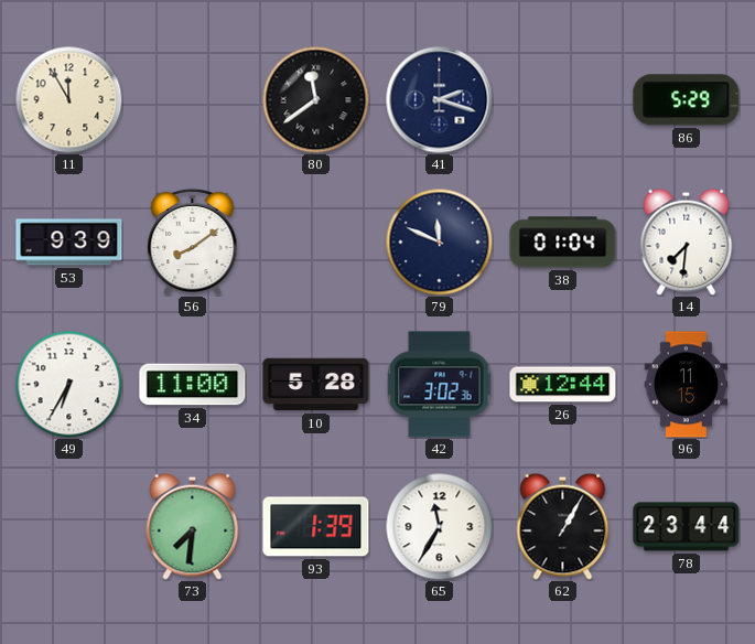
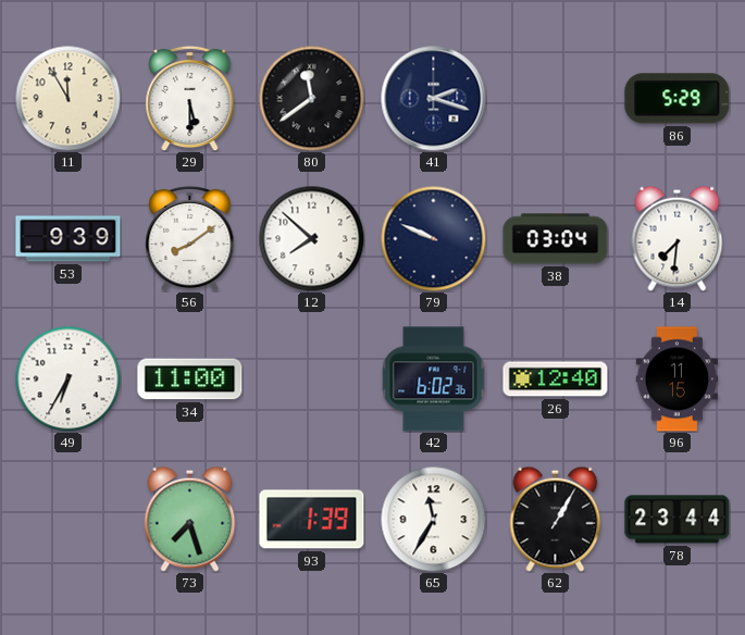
29: none -> 5:30
12: none -> 7:52
79: 11:49 -> 9:49
38: 01:04 -> 03:04
10: 5:28 -> none
42: 3:02 -> 6:02
26: 12:44 -> 12:40
73: 7:31 -> 7:27
